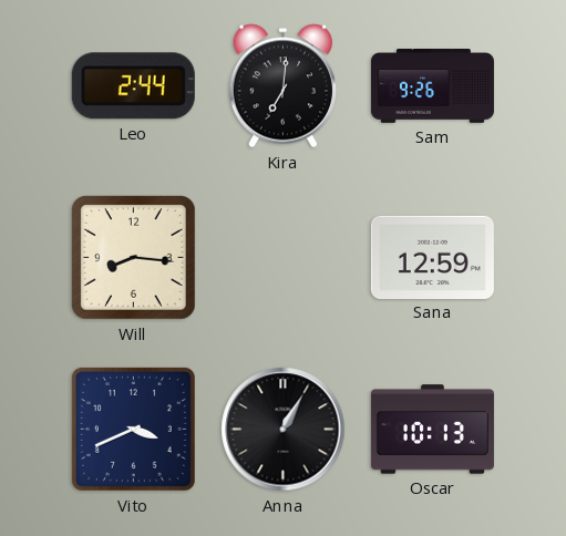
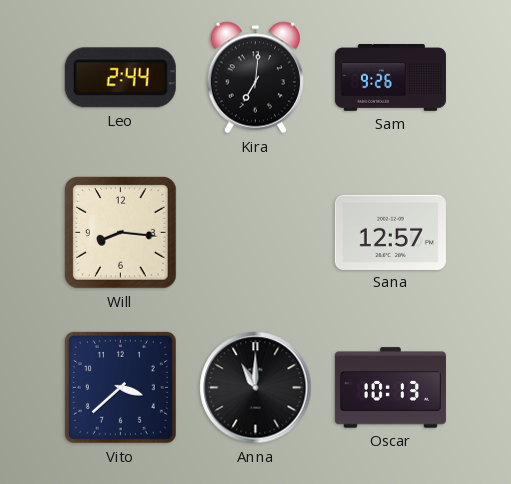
Sana: 12:59 -> 12:57
Vito: 3:41 -> 3:38
Anna: 1:05 -> 11:00
